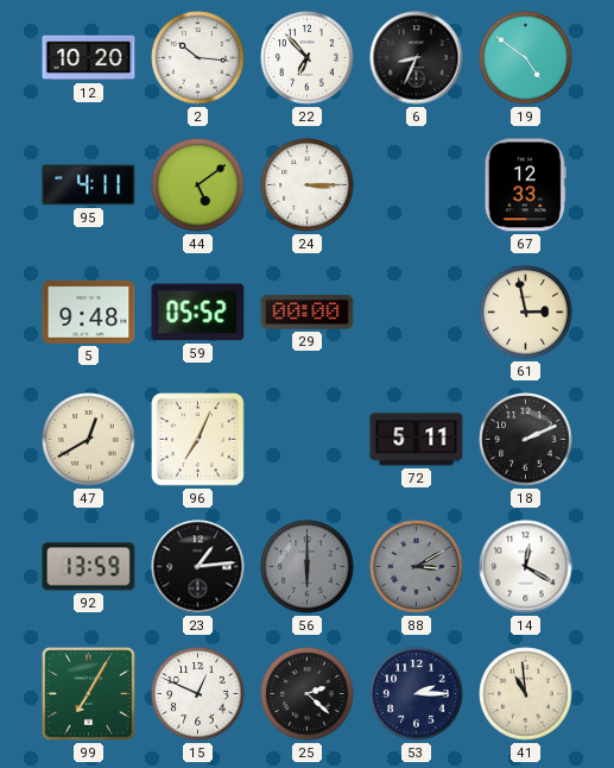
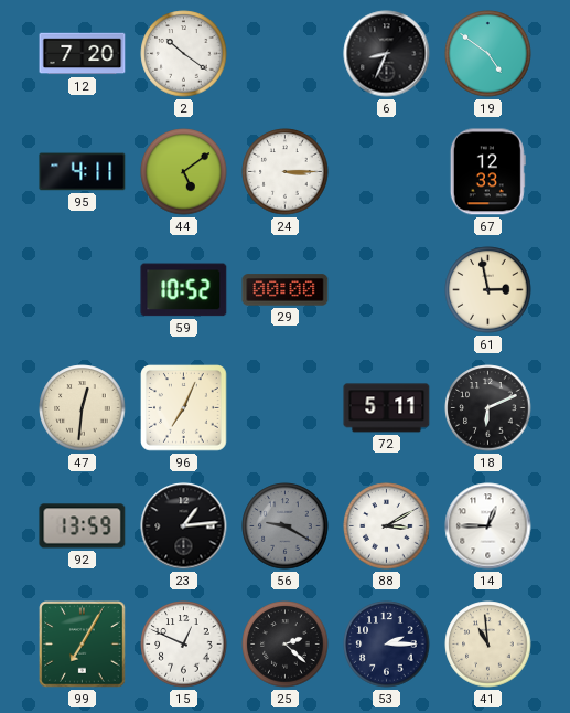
12: 10:20 -> 7:20
2: 10:16 -> 10:21
22: 6:53 -> none
5: 9:48 -> none
59: 05:52 -> 10:52
47: 12:40 -> 12:31
18: 2:11 -> 6:11
56: 6:00 -> 9:20
88 dial: grey -> white
14: 12:20 -> 12:45
